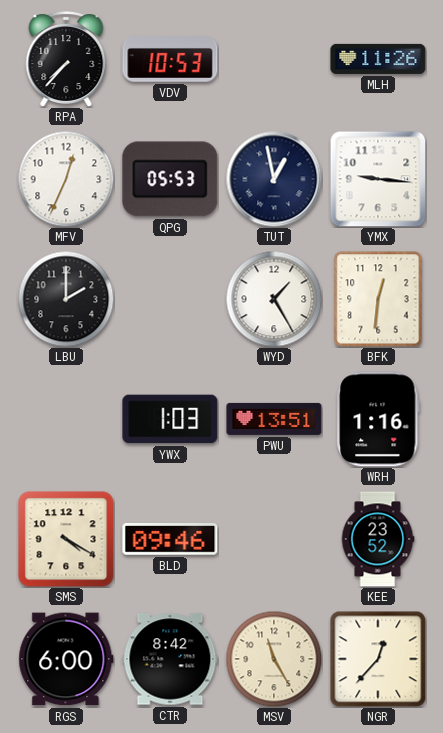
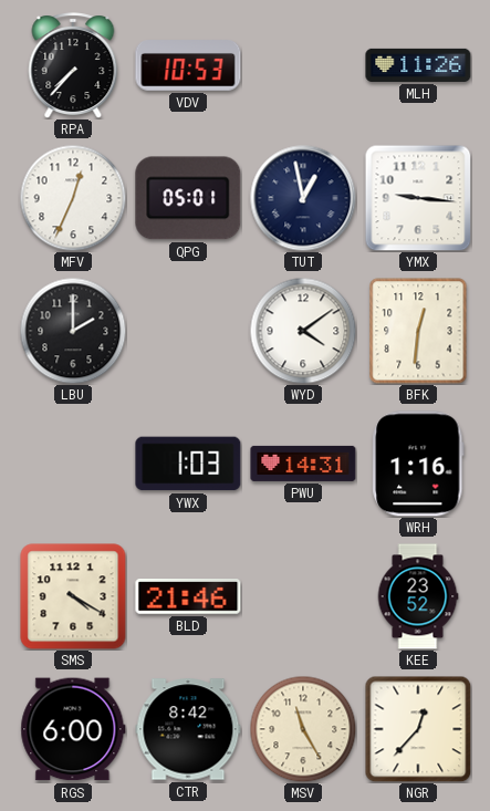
QPG: 05:53 -> 05:01
WYD: 1:25 -> 4:09
PWU: 13:51 -> 14:31
BLD: 09:46 -> 21:46
